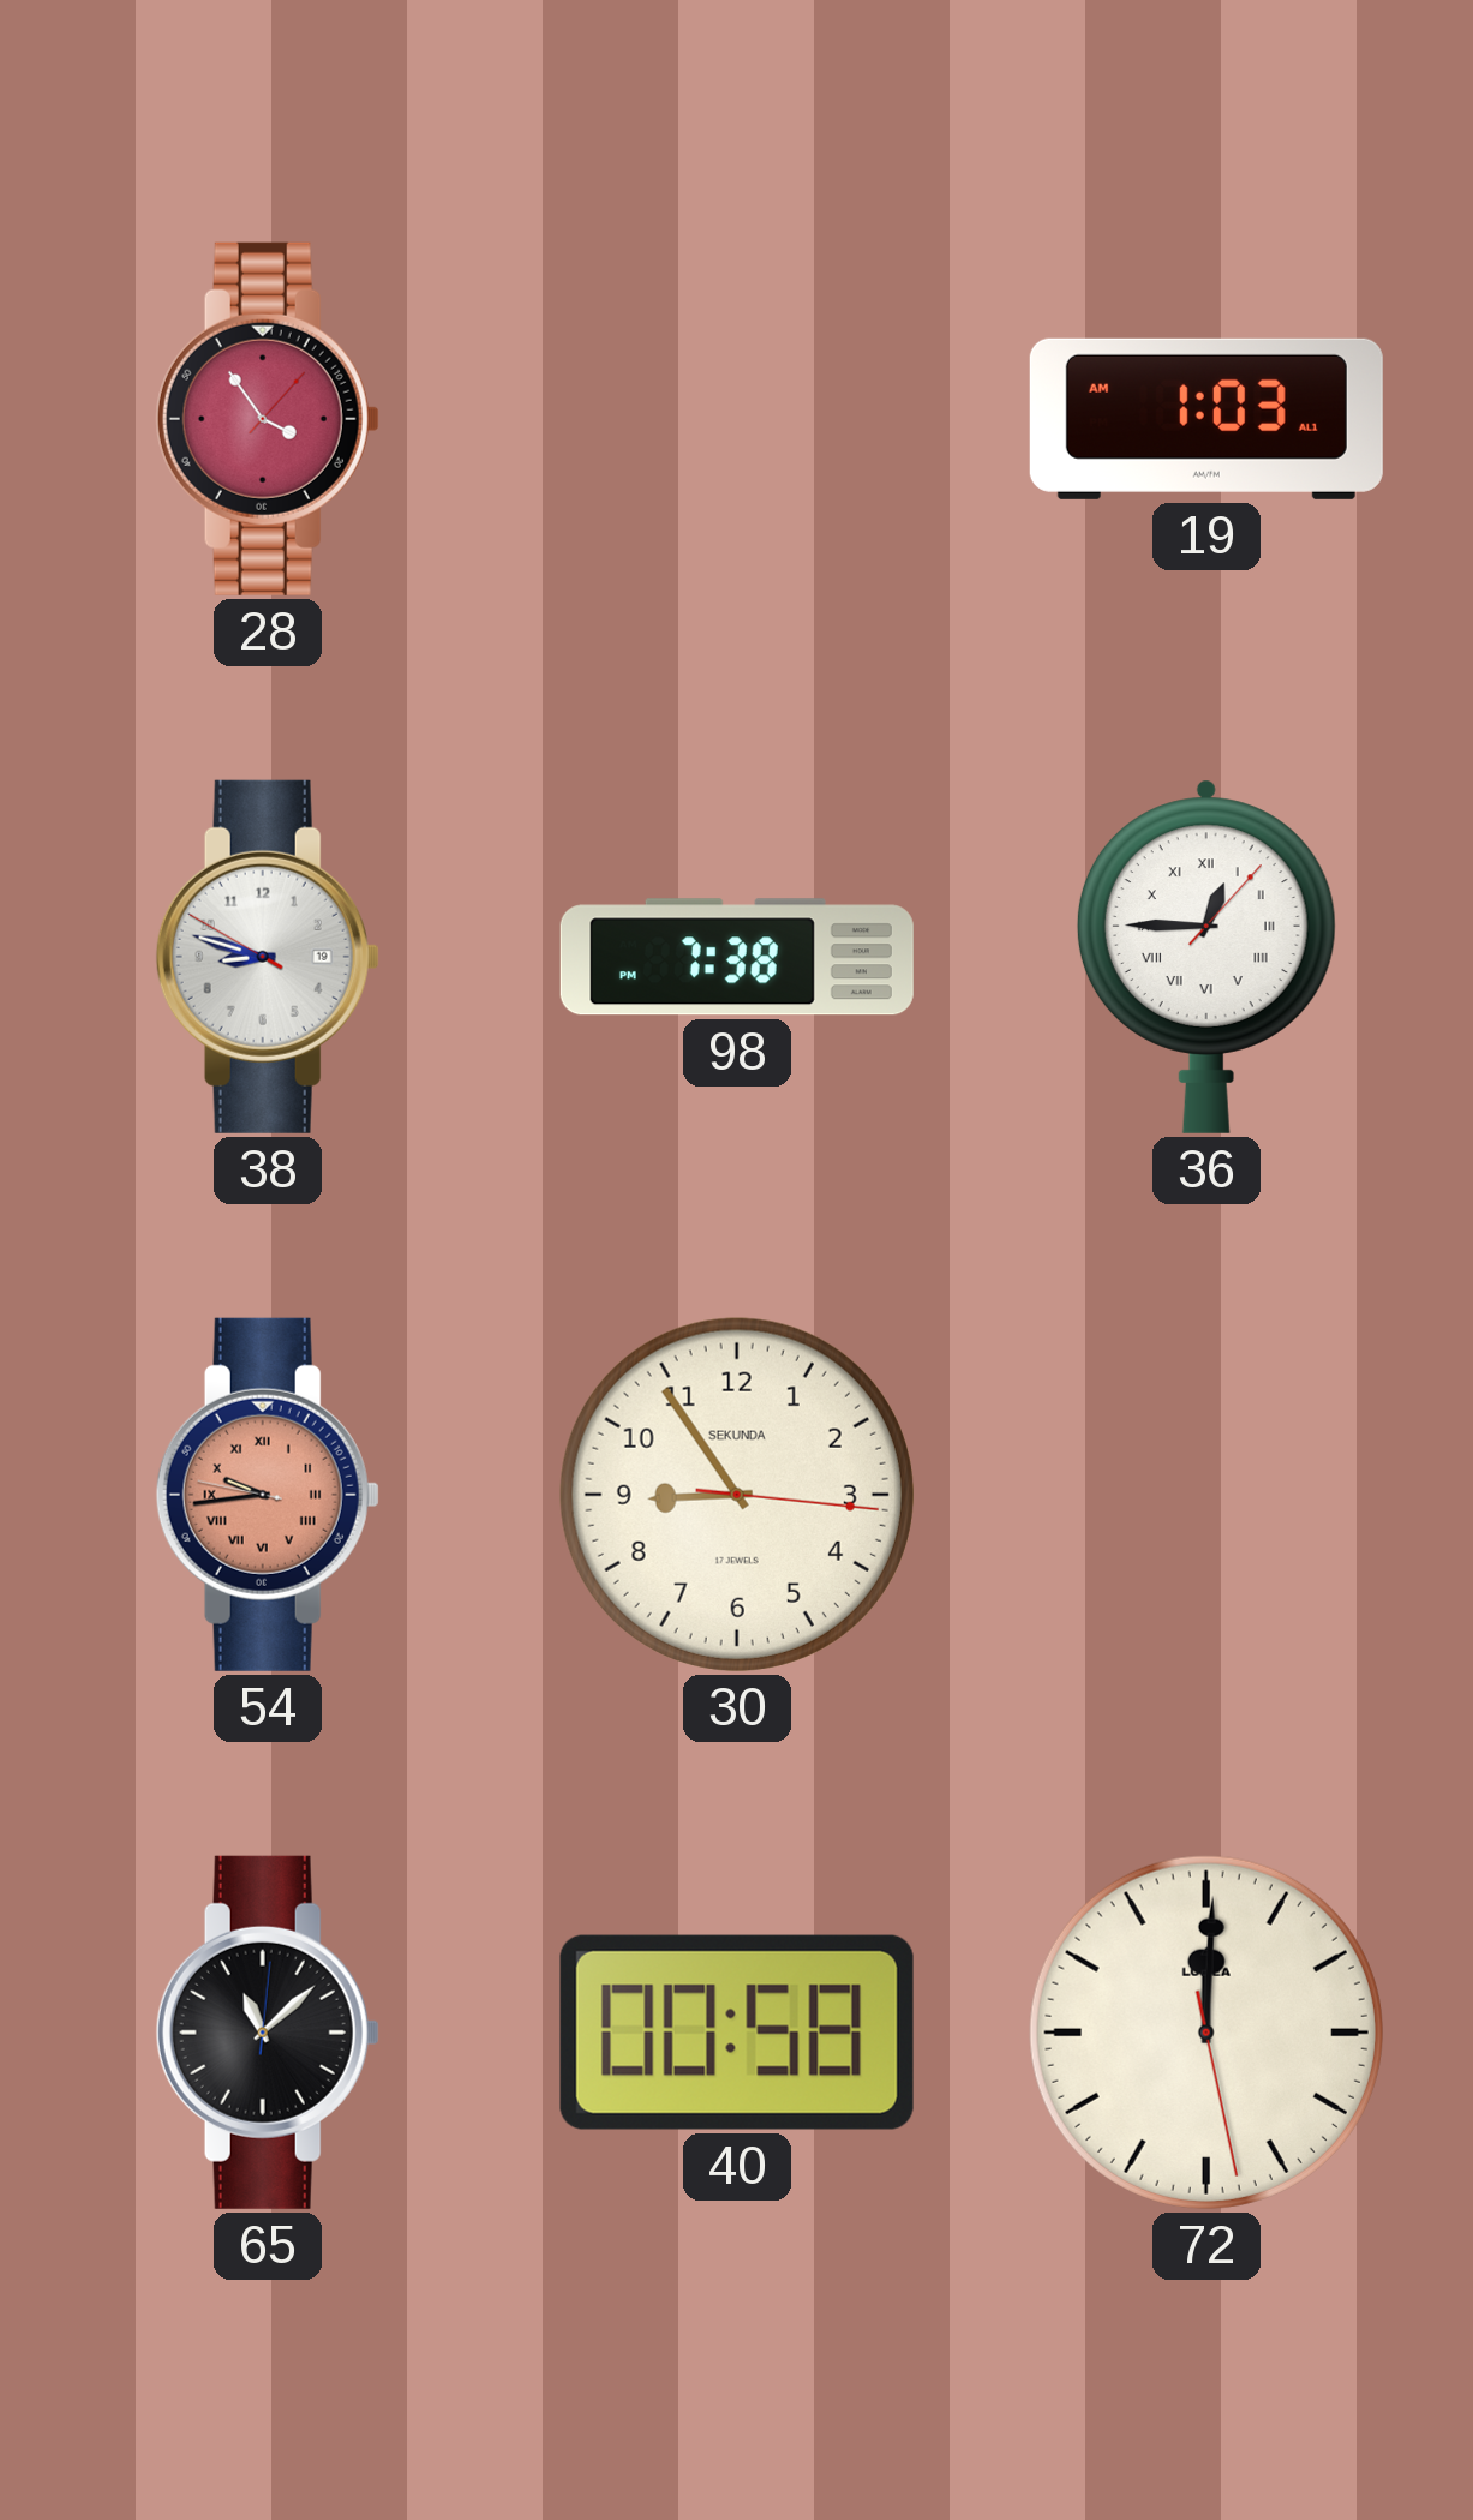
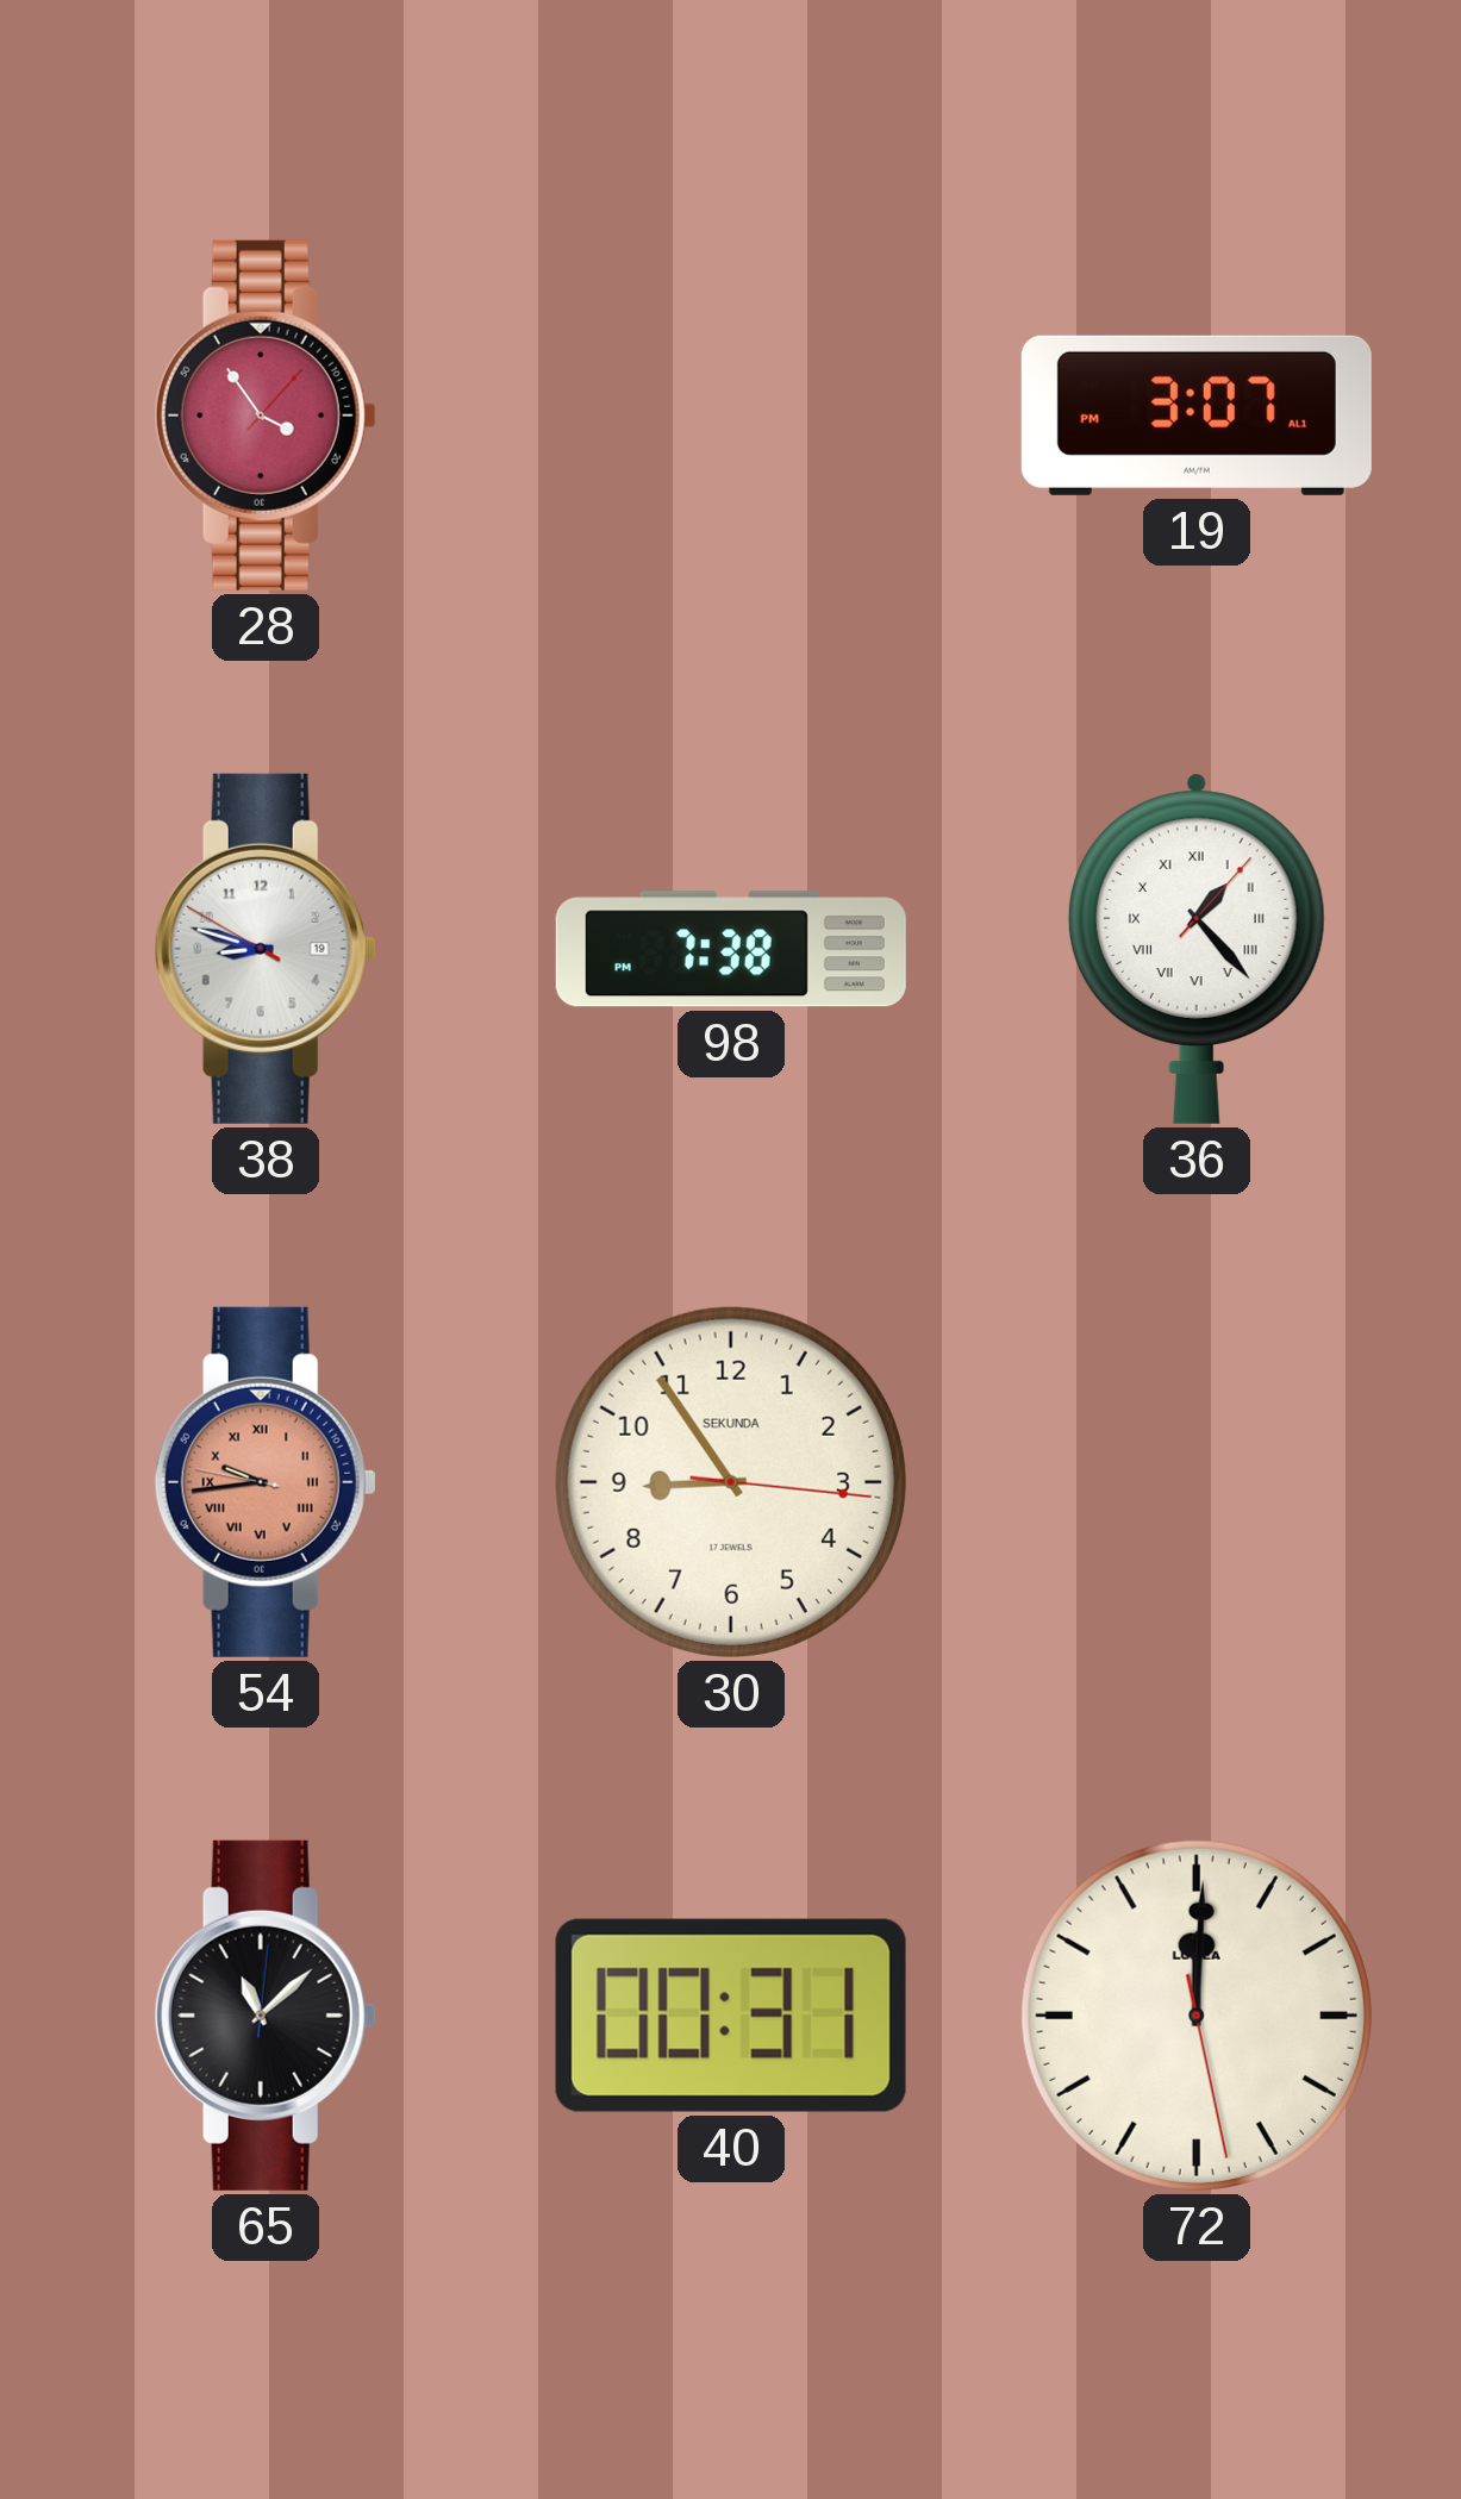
19: 1:03 -> 3:07
36: 12:45 -> 1:23
40: 00:58 -> 00:31
